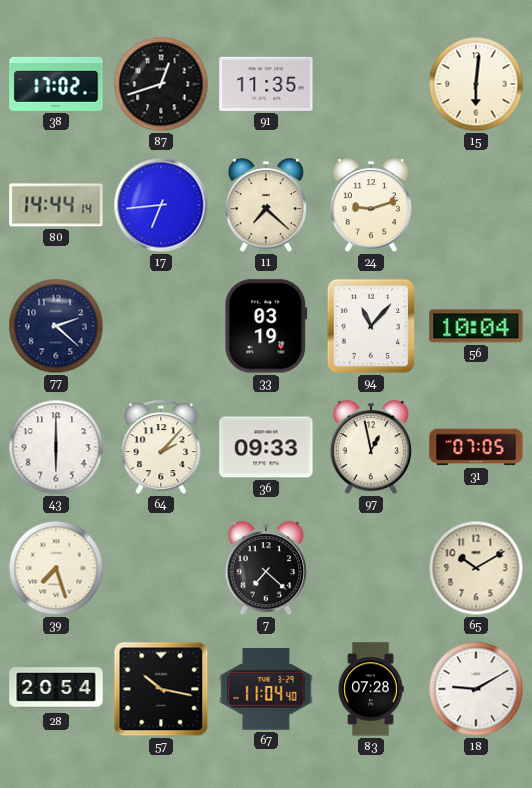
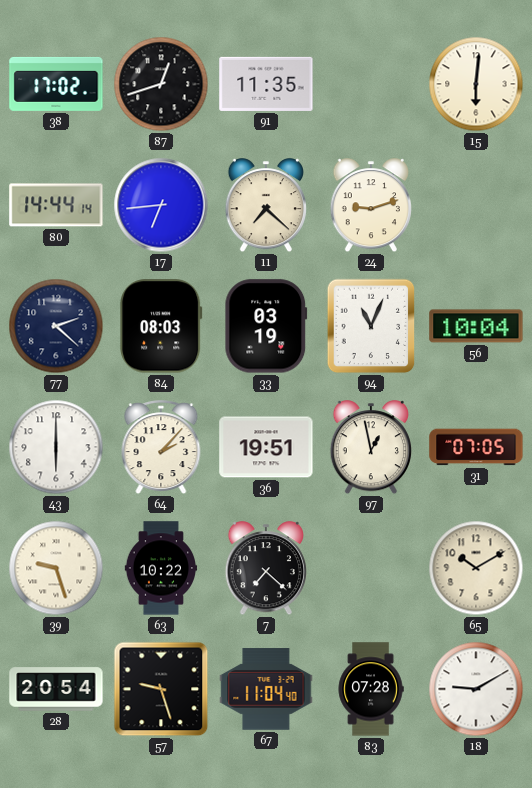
84: none -> 08:03
94: 11:07 -> 11:04
36: 09:33 -> 19:51
39: 7:27 -> 9:27
63: none -> 10:22
57: 10:17 -> 9:27
